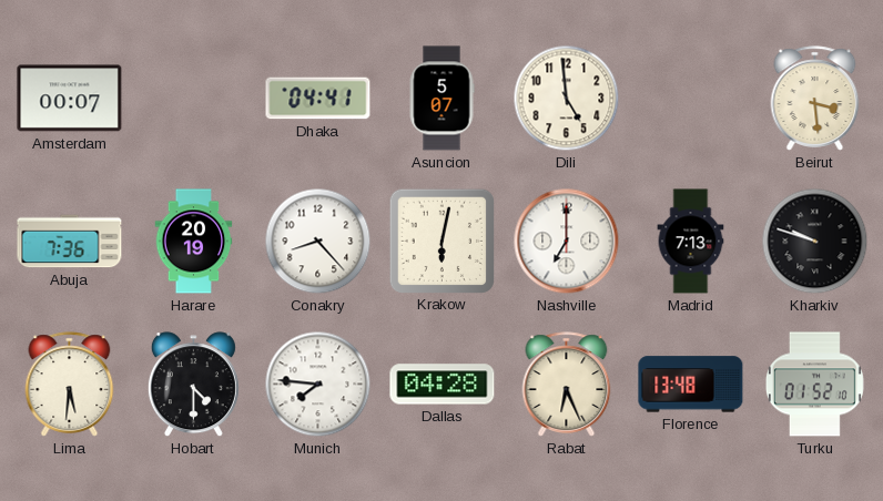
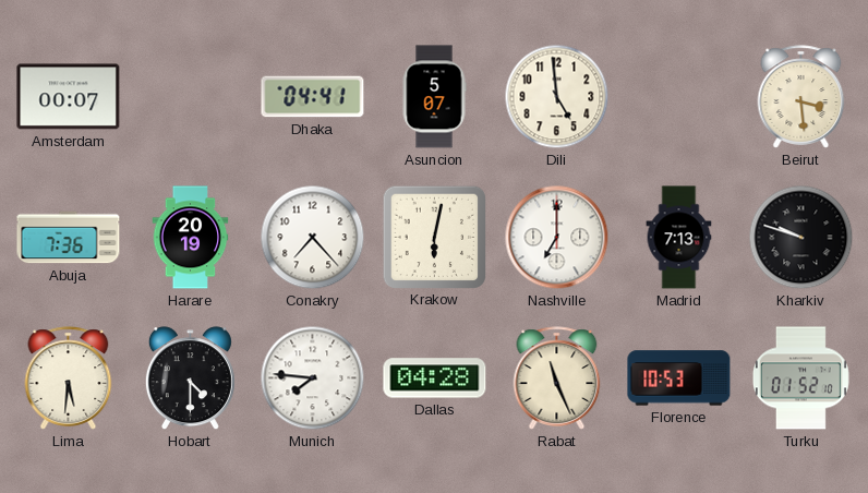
Conakry: 8:23 -> 7:23
Rabat: 6:26 -> 11:26
Florence: 13:48 -> 10:53
